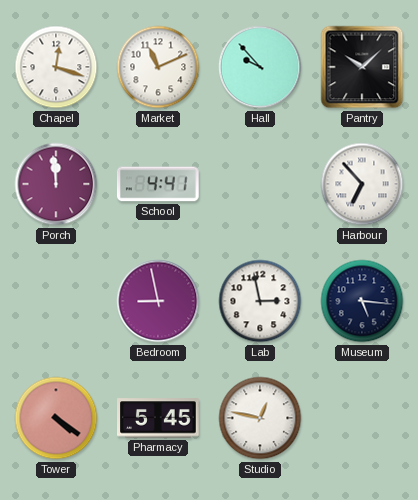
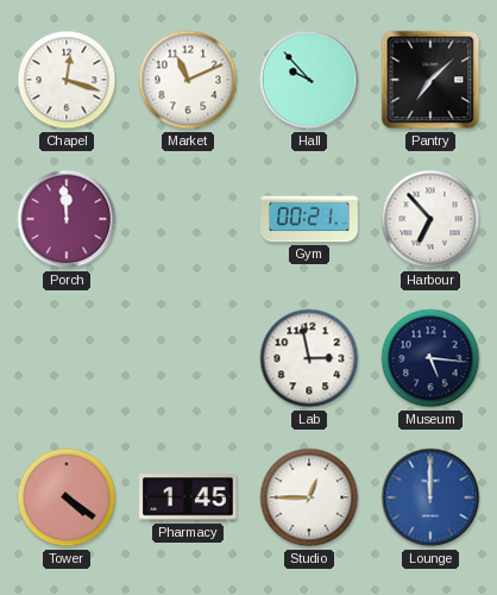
Pantry: 10:08 -> 7:08
School: 4:41 -> none
Gym: none -> 00:21
Bedroom: 8:58 -> none
Pharmacy: 5:45 -> 1:45
Studio: 12:47 -> 12:45
Lounge: none -> 12:00
